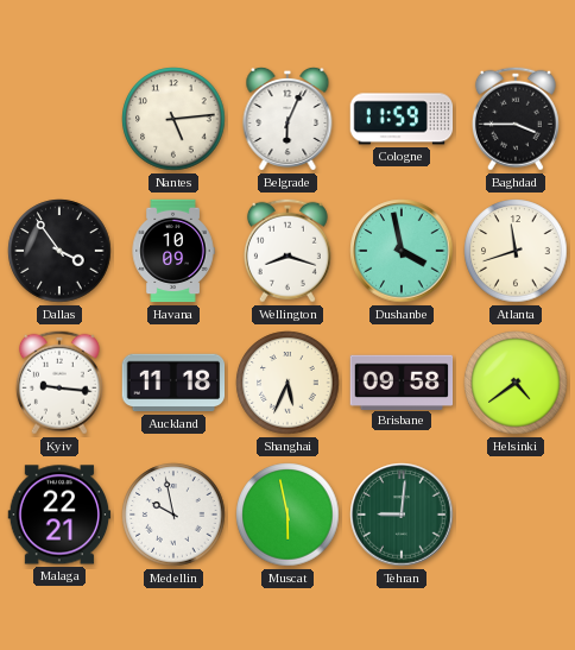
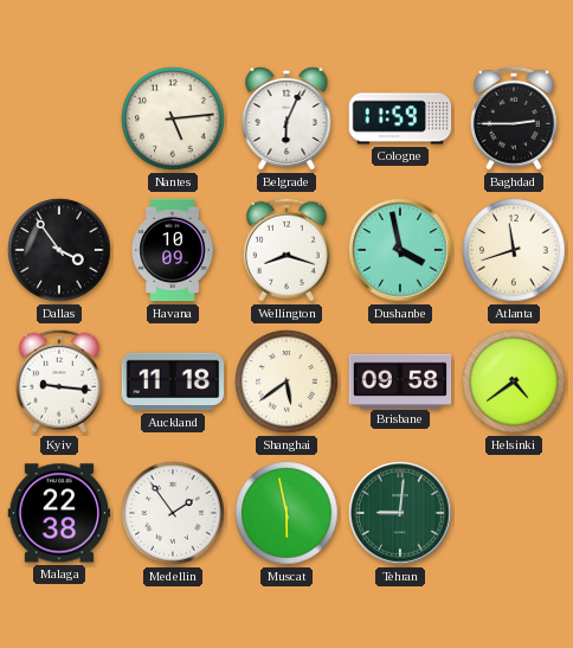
Baghdad: 3:45 -> 2:45
Shanghai: 5:34 -> 5:39
Malaga: 22:21 -> 22:38
Medellin: 9:58 -> 1:54
